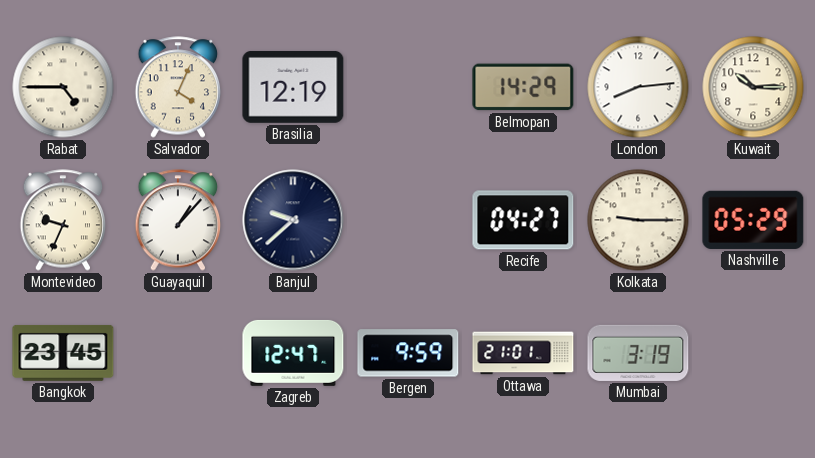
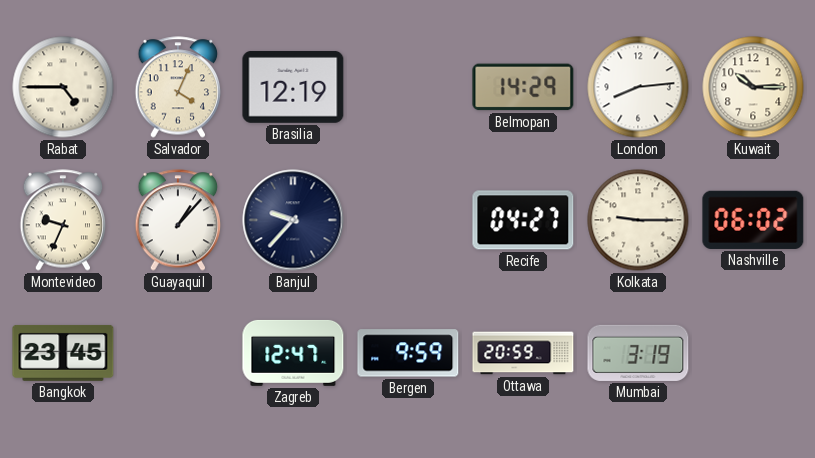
Banjul: 9:38 -> 9:37
Nashville: 05:29 -> 06:02
Ottawa: 21:01 -> 20:59
